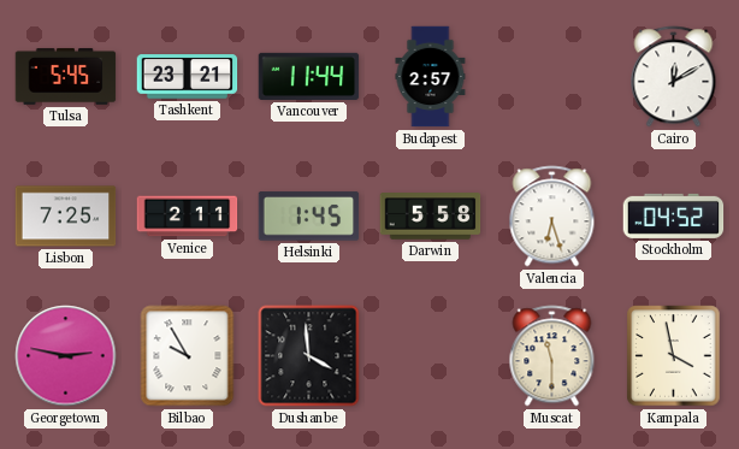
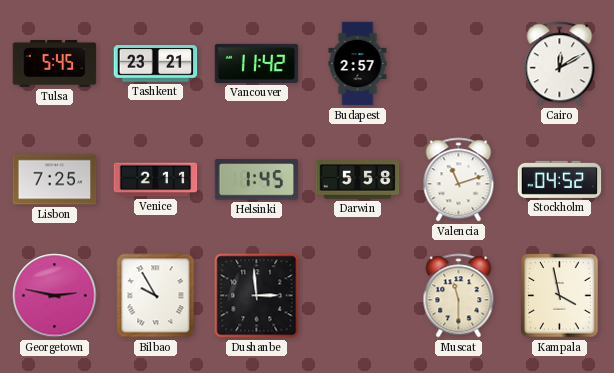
Vancouver: 11:44 -> 11:42
Valencia: 6:27 -> 11:12
Dushanbe: 3:59 -> 2:59
